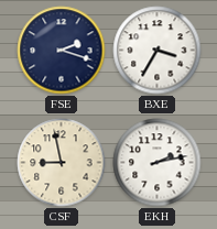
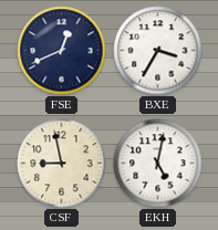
FSE: 2:18 -> 12:41
EKH: 2:13 -> 5:02
